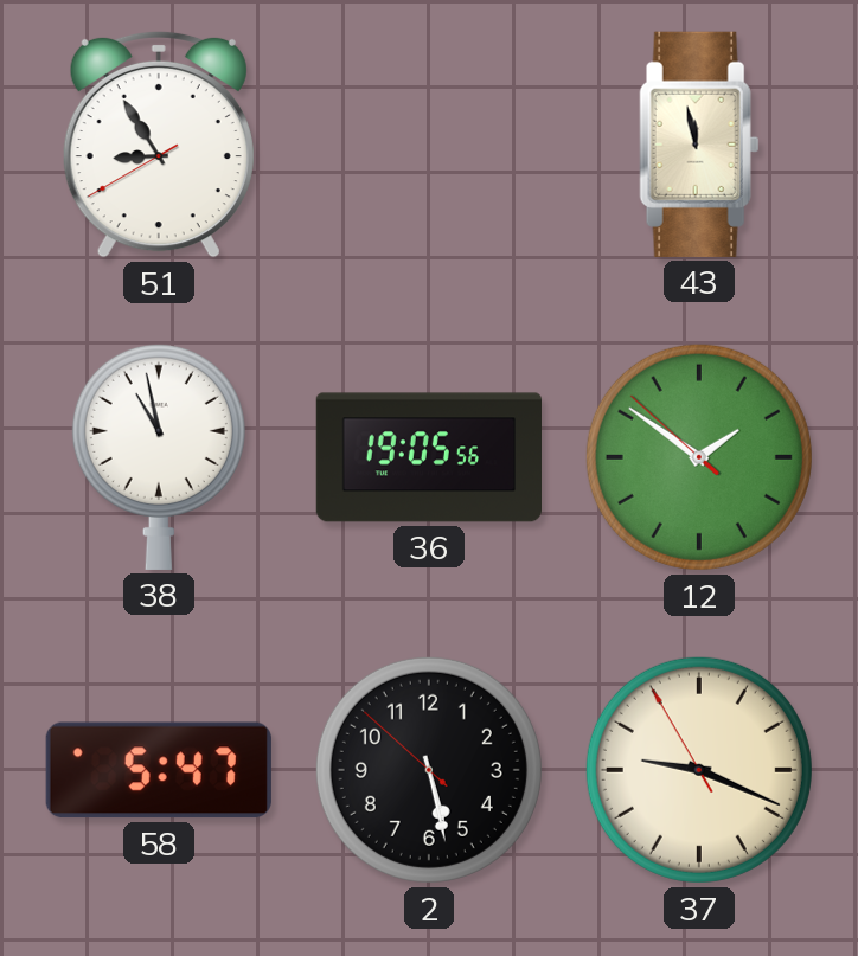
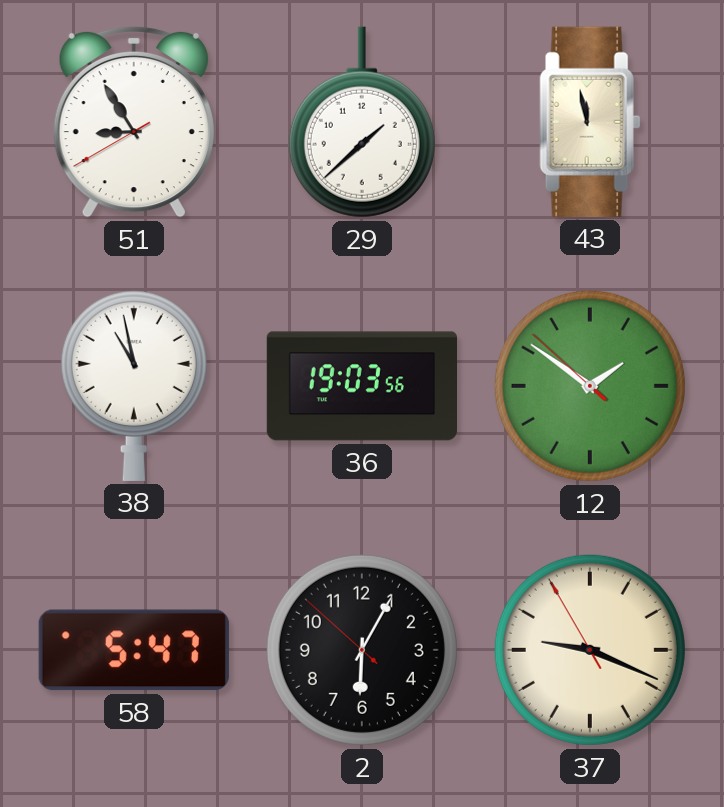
29: none -> 1:38
36: 19:05 -> 19:03
2: 5:27 -> 6:04
